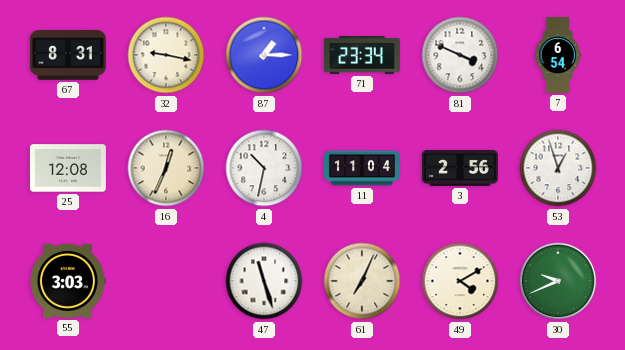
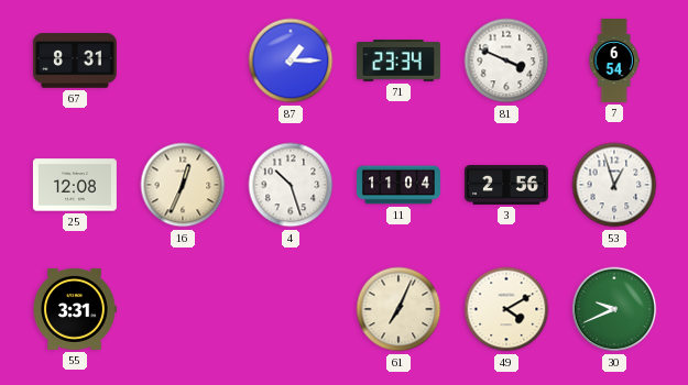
32: 9:17 -> none
4: 10:32 -> 10:27
55: 3:03 -> 3:31
47: 11:27 -> none
